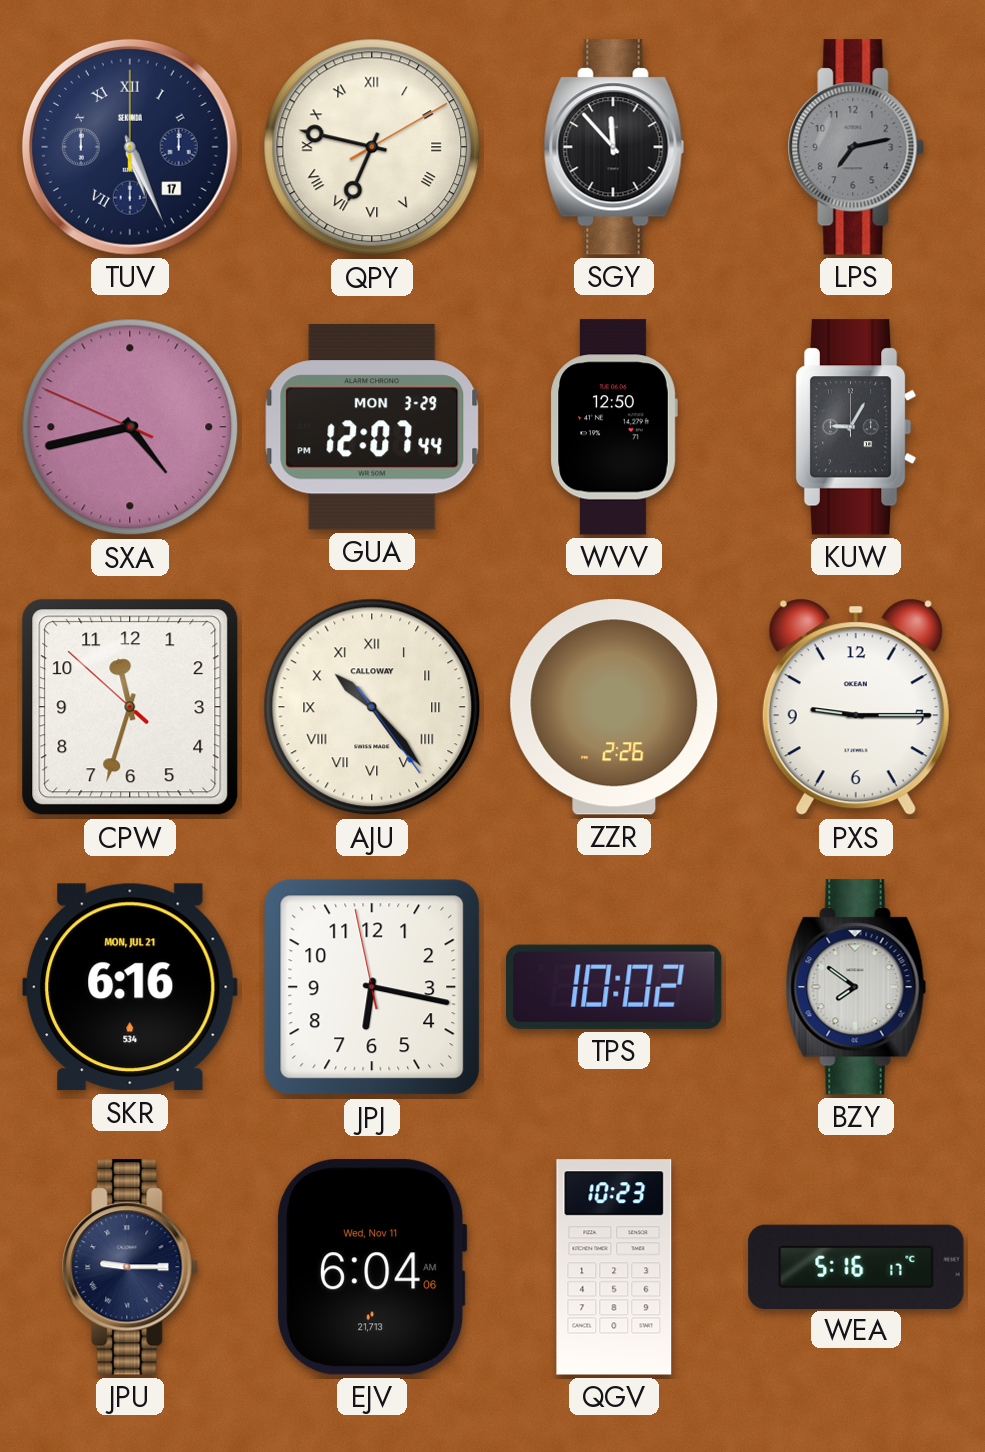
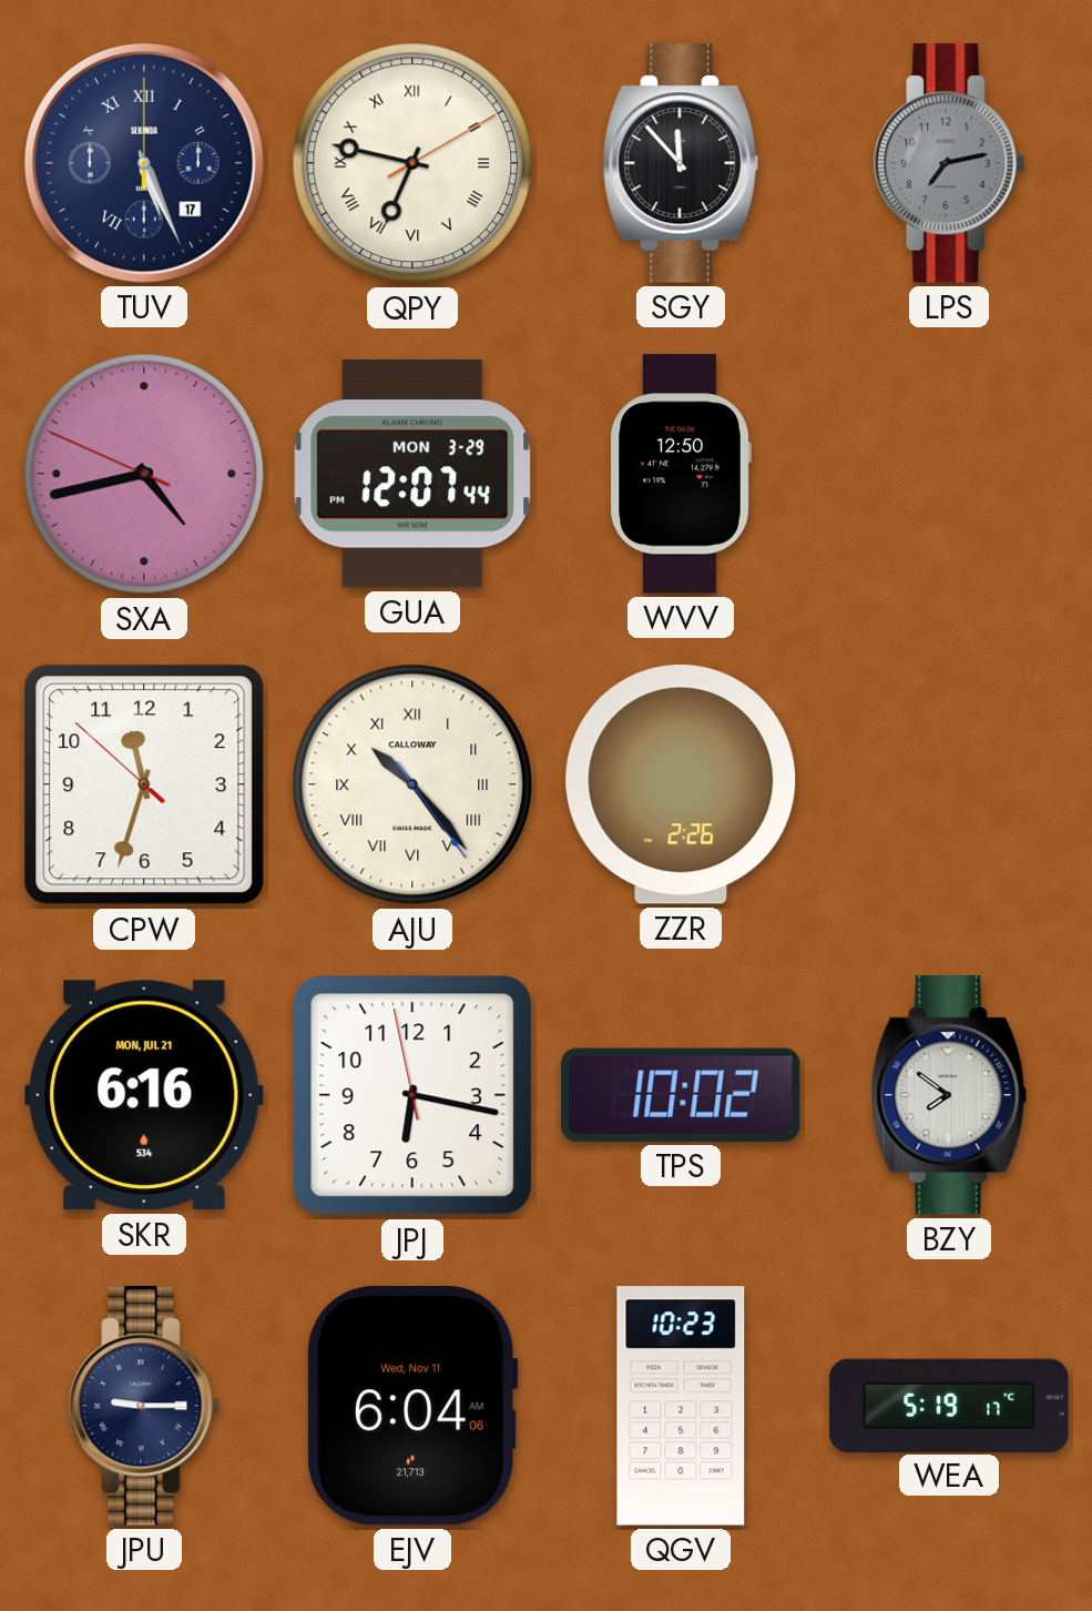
KUW: 9:05 -> none
PXS: 9:15 -> none
WEA: 5:16 -> 5:19
